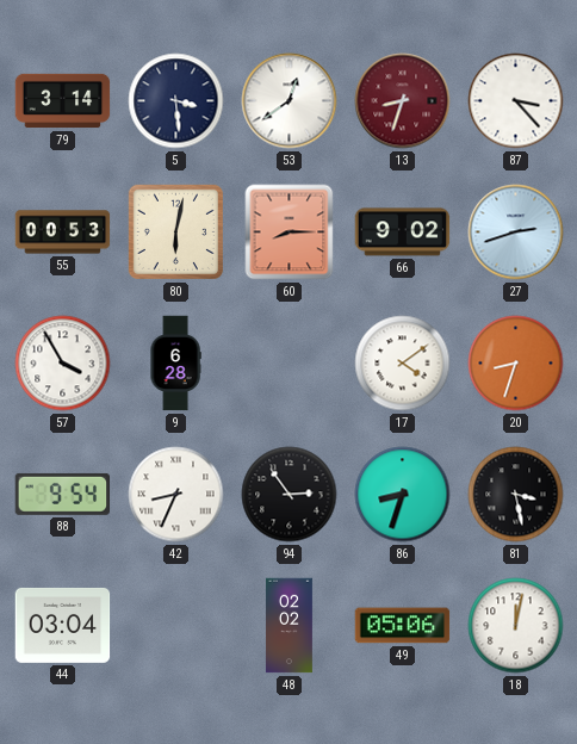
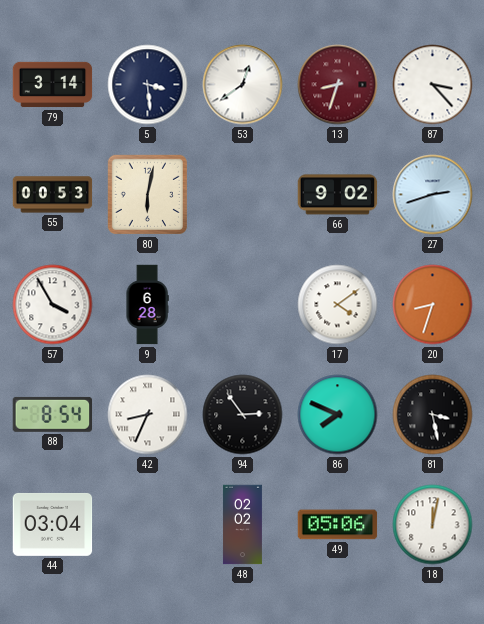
60: 8:15 -> none
88: 9:54 -> 8:54
86: 8:33 -> 7:49
